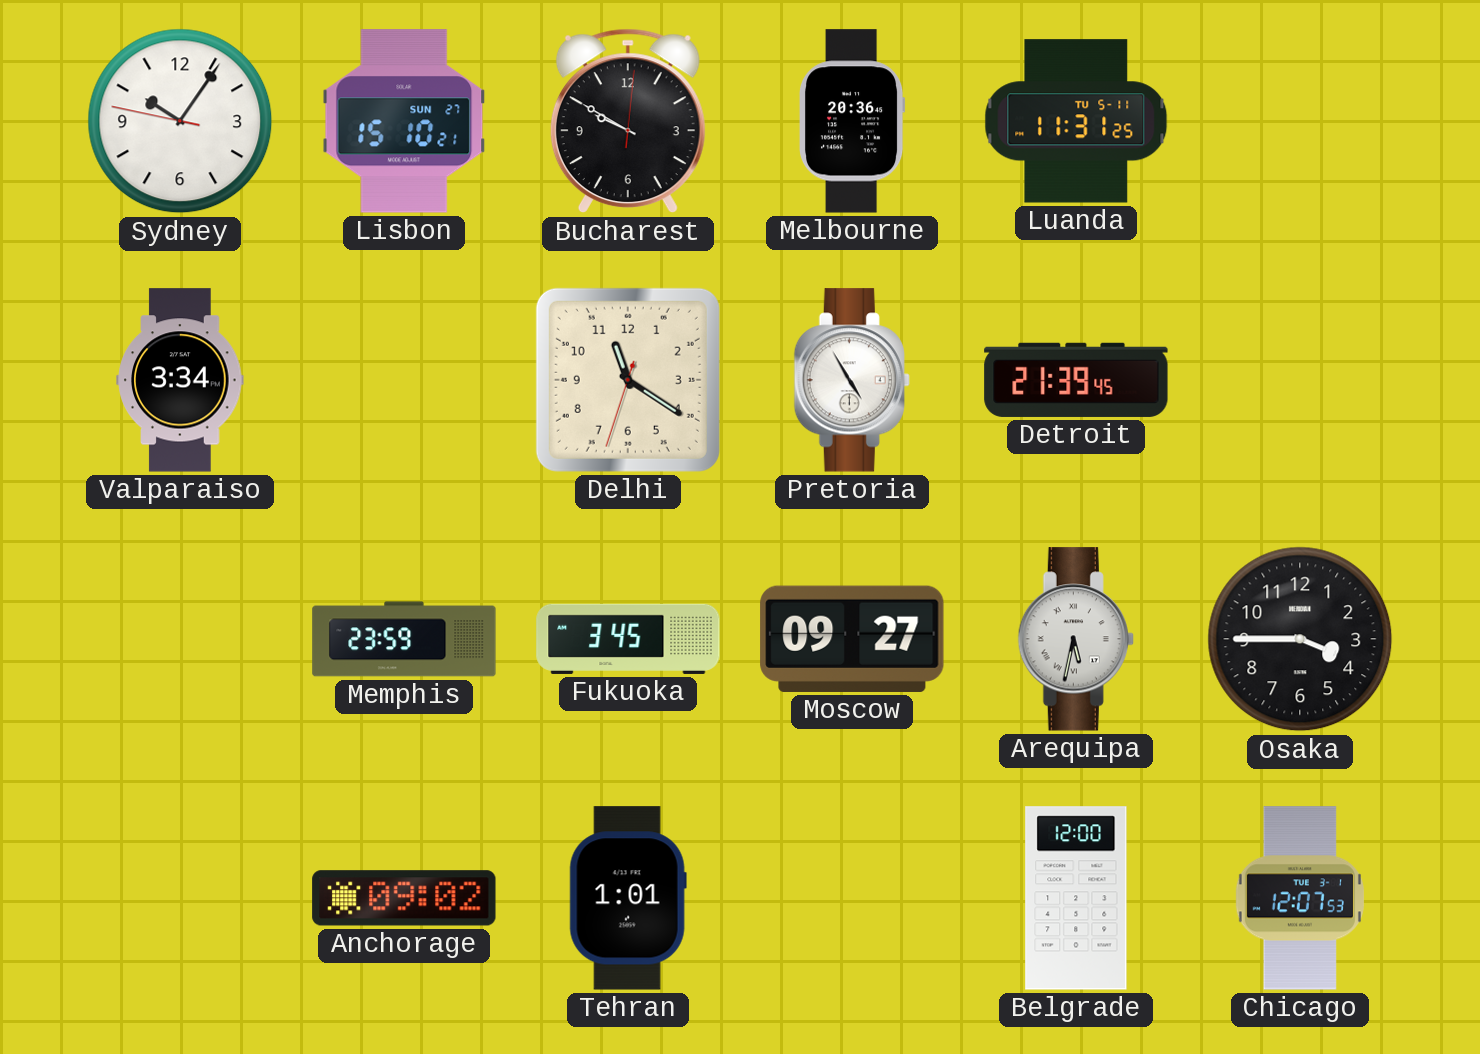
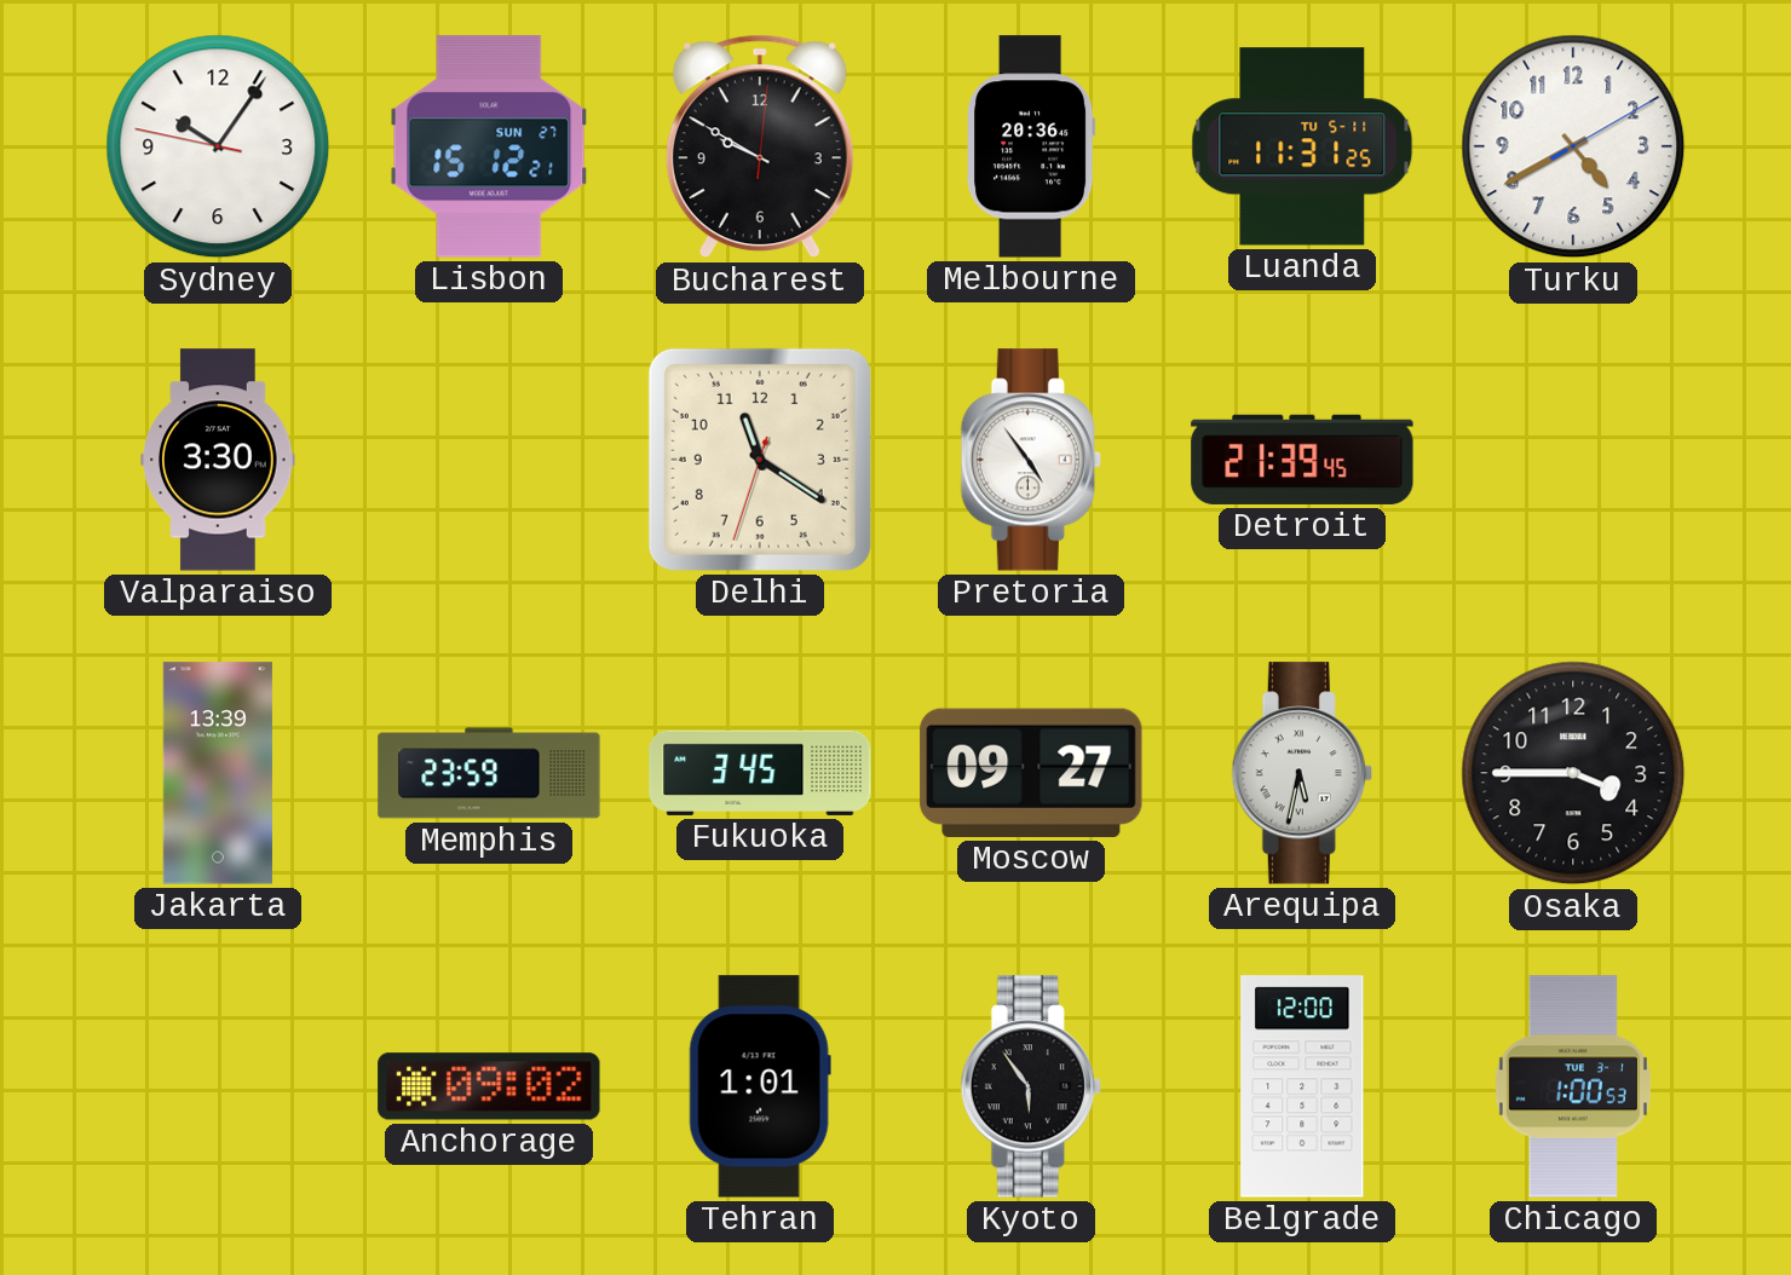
Lisbon: 15:10 -> 15:12
Turku: none -> 4:40
Valparaiso: 3:34 -> 3:30
Pretoria: 4:55 -> 4:54
Jakarta: none -> 13:39
Kyoto: none -> 5:54
Chicago: 12:07 -> 1:00
